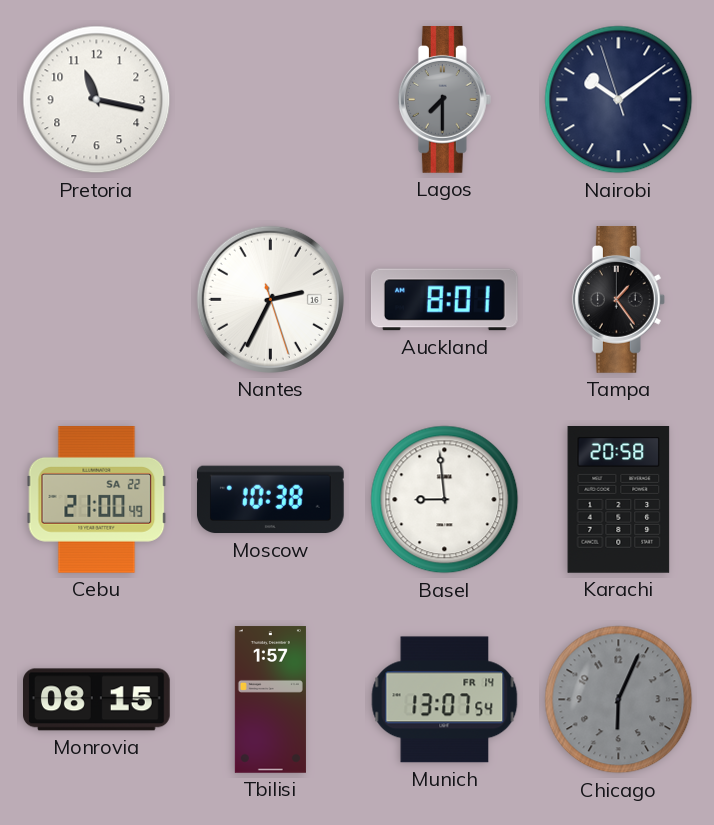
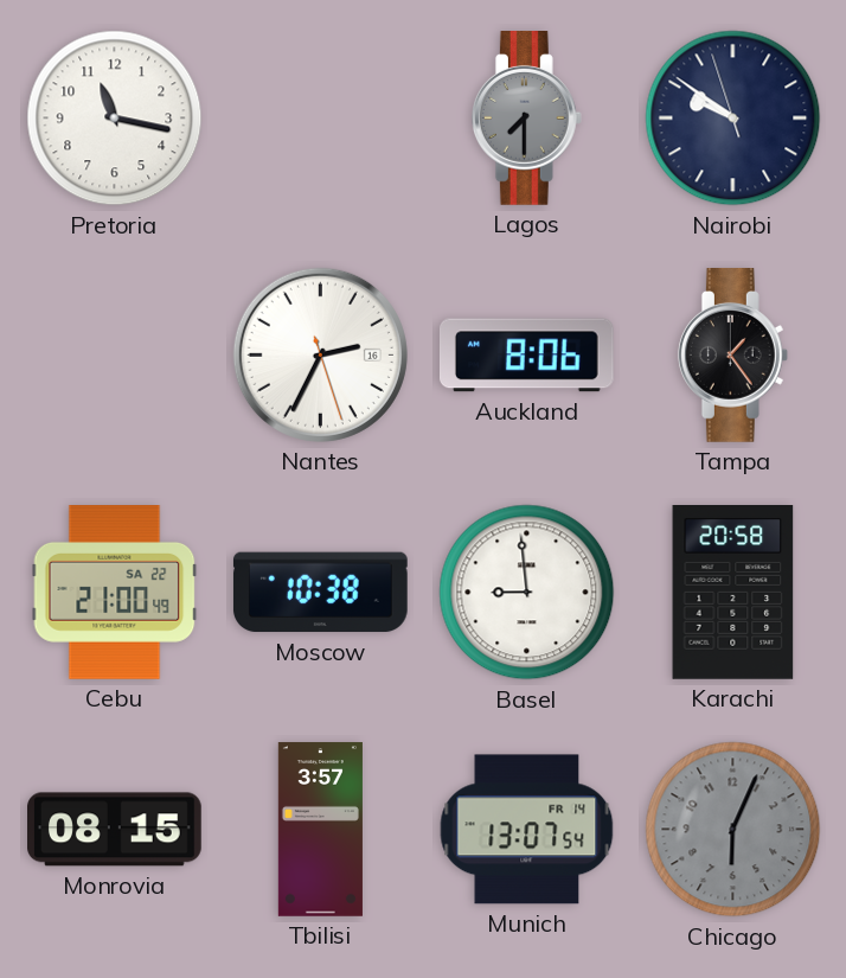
Nairobi: 10:08 -> 9:50
Auckland: 8:01 -> 8:06
Tbilisi: 1:57 -> 3:57
